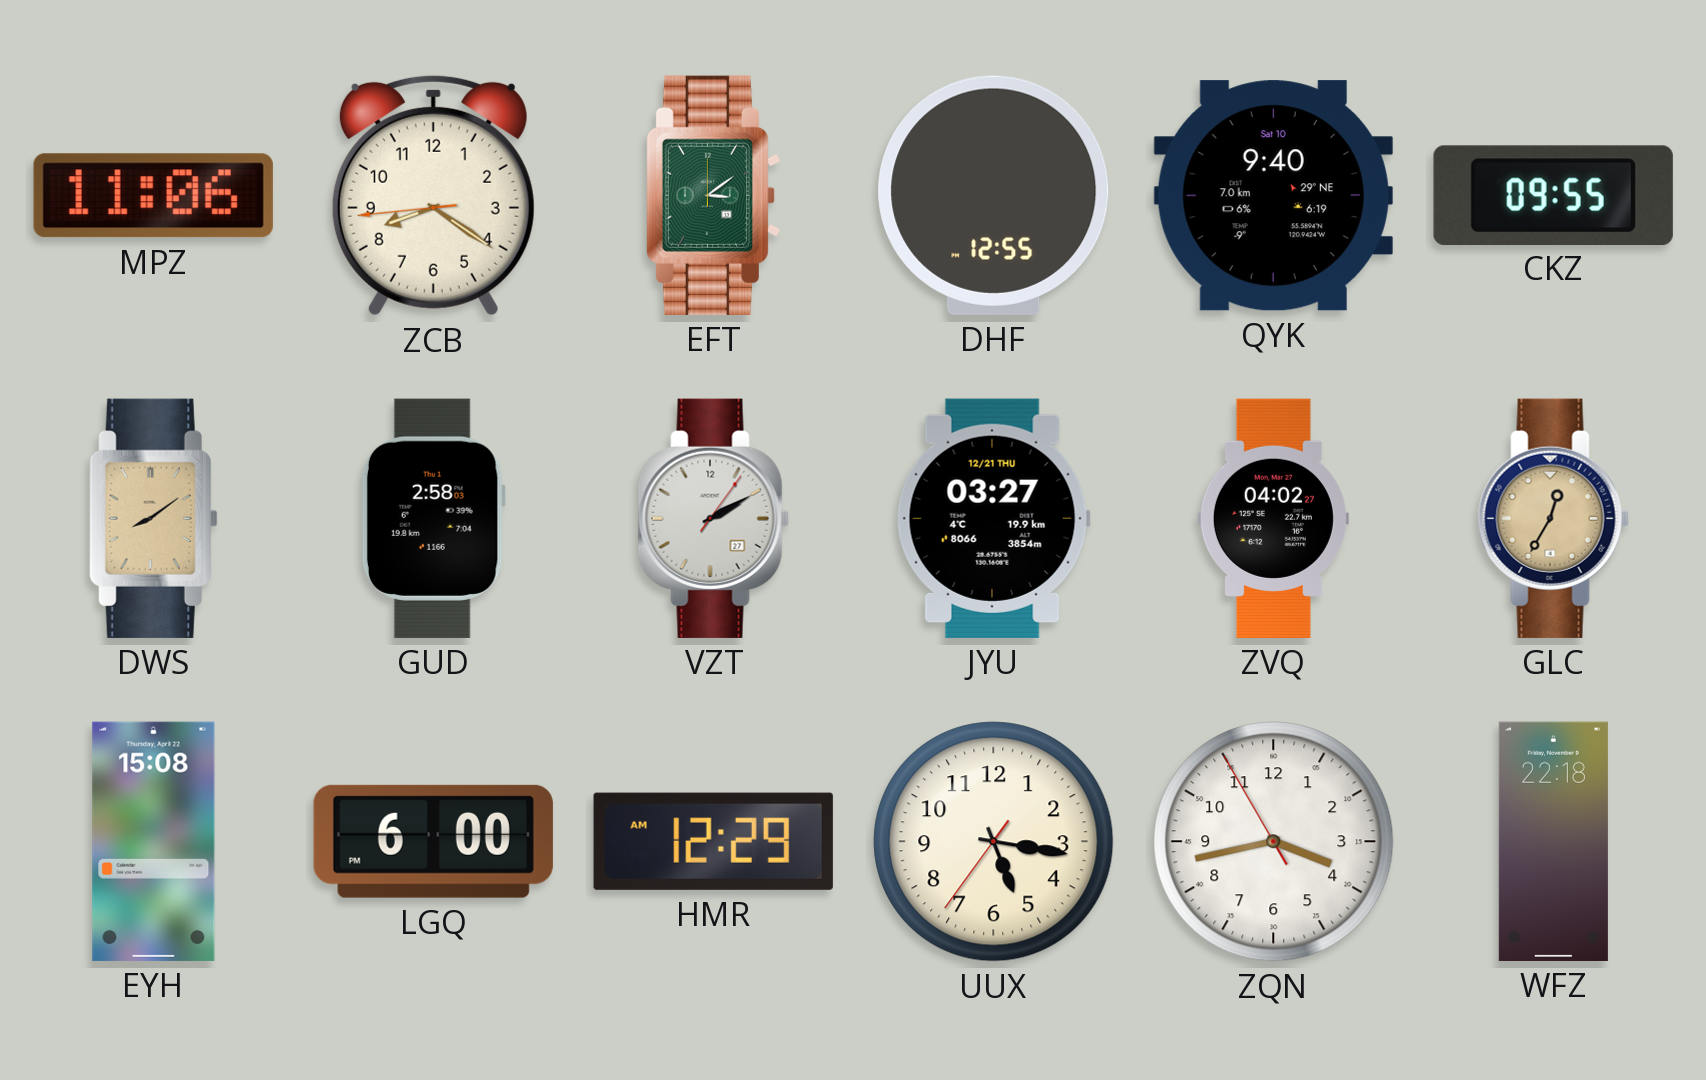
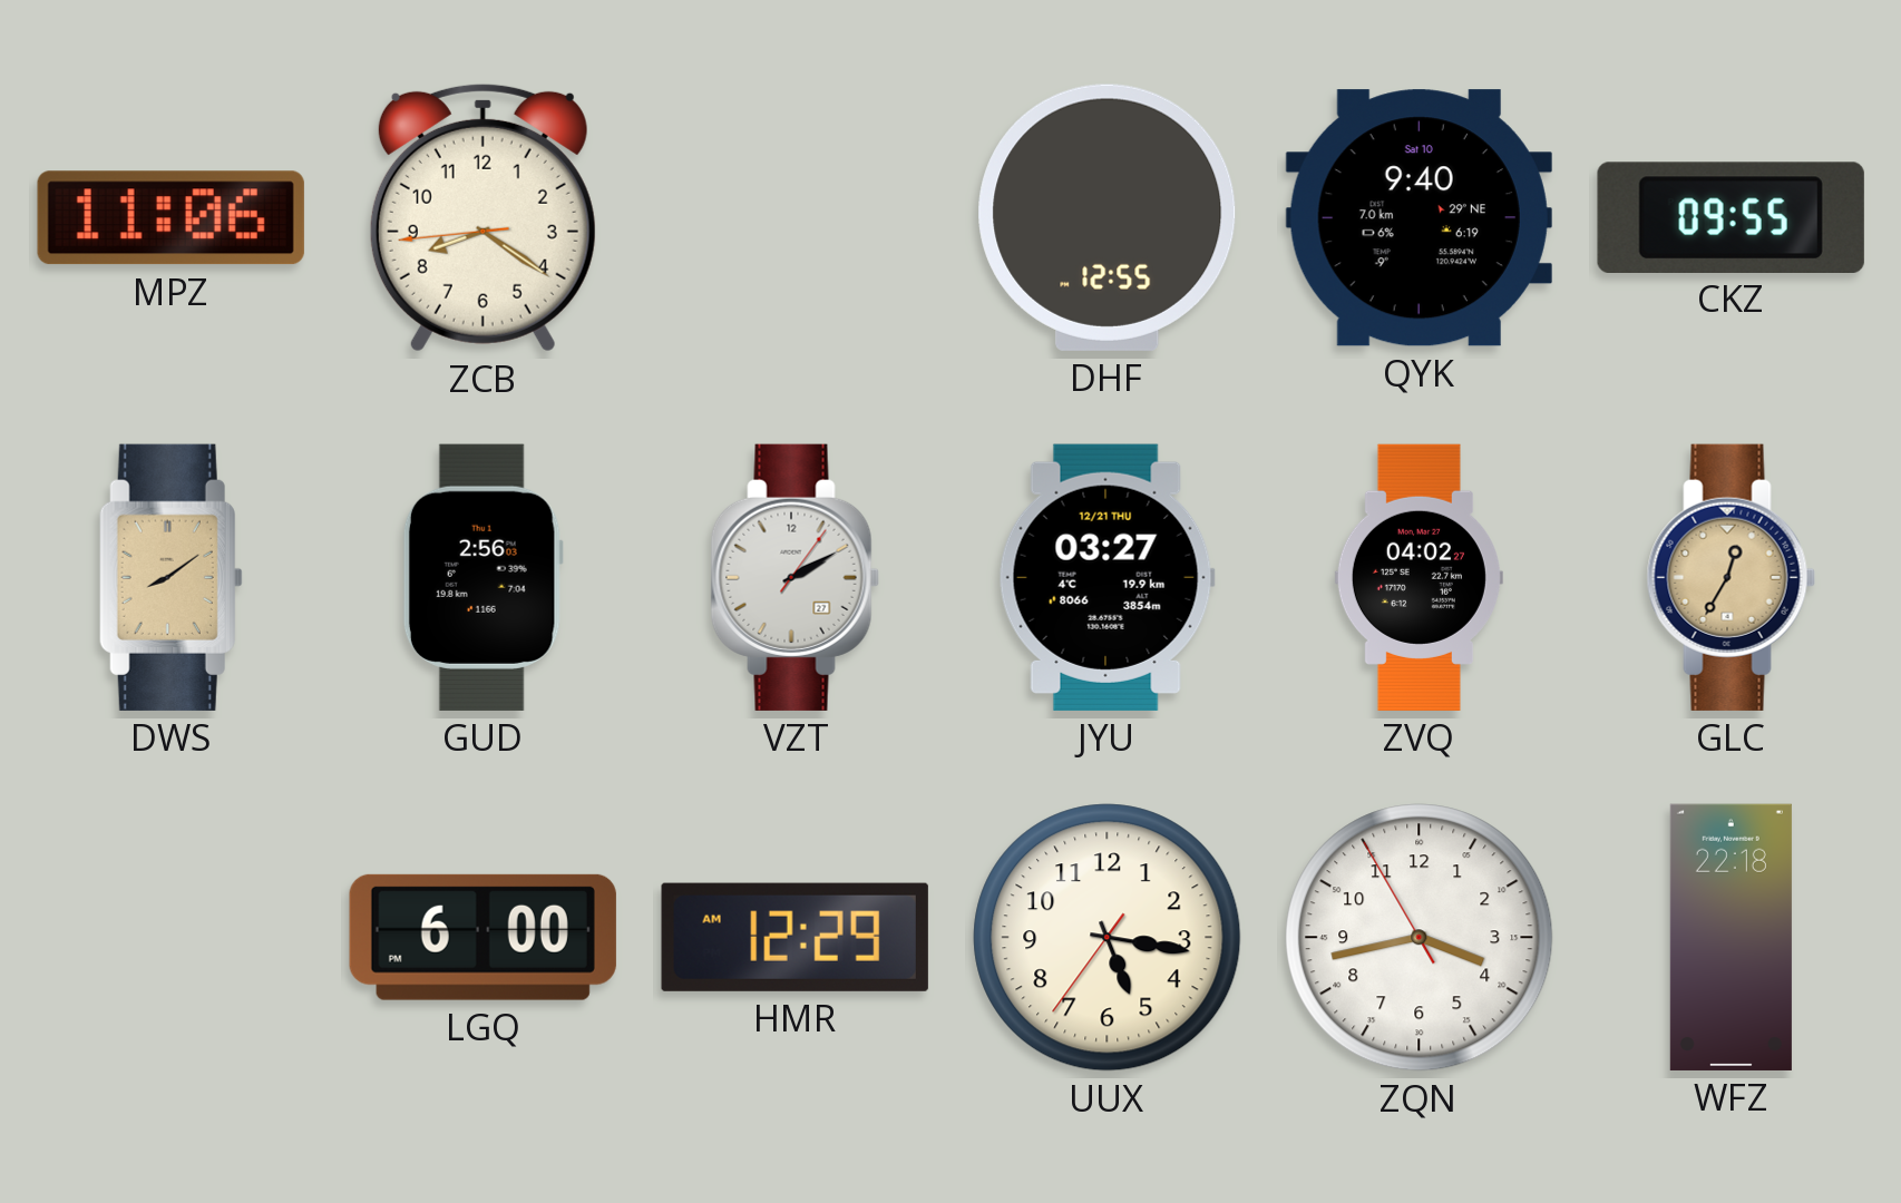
EFT: 3:09 -> none
GUD: 2:58 -> 2:56
EYH: 15:08 -> none
